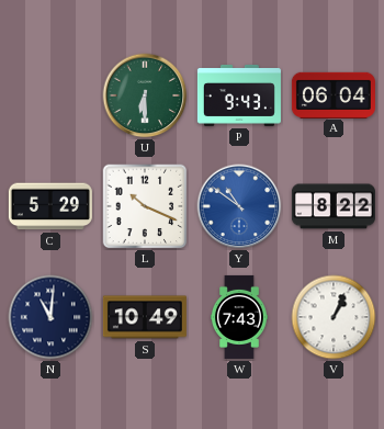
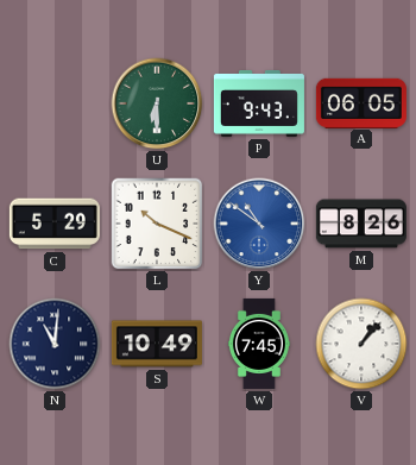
A: 06:04 -> 06:05
M: 8:22 -> 8:26
W: 7:43 -> 7:45
V: 1:04 -> 1:07
